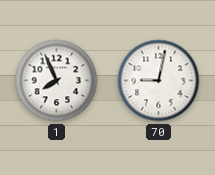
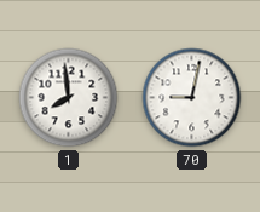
1: 7:56 -> 7:59
